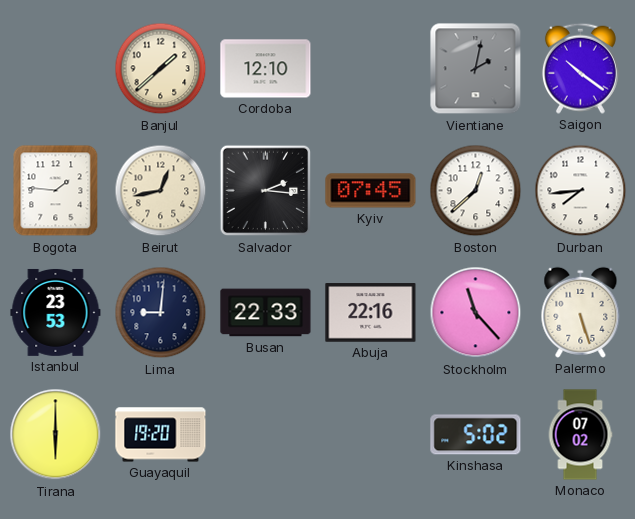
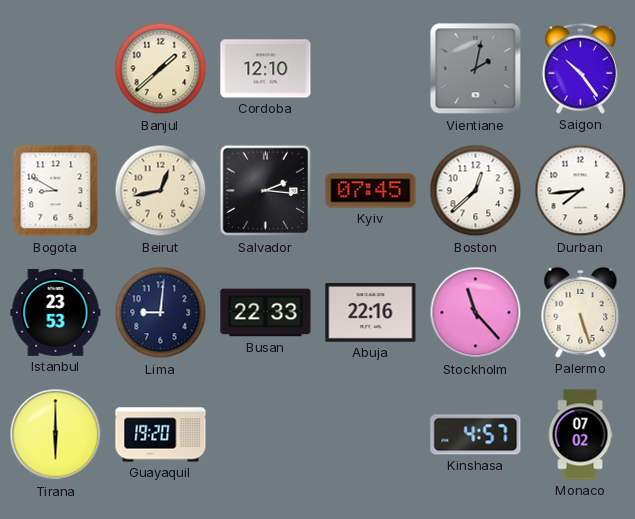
Saigon: 10:21 -> 10:24
Bogota: 1:46 -> 8:50
Kinshasa: 5:02 -> 4:57
